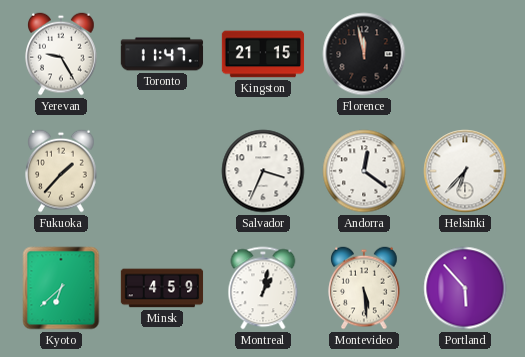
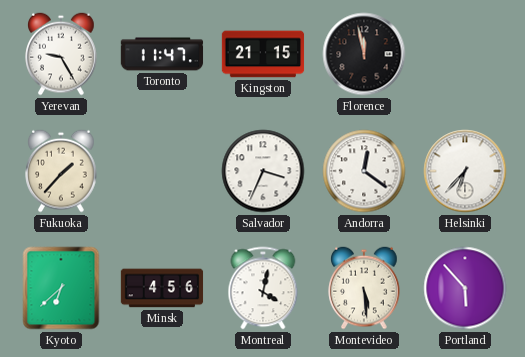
Minsk: 4:59 -> 4:56
Montreal: 1:02 -> 4:02
